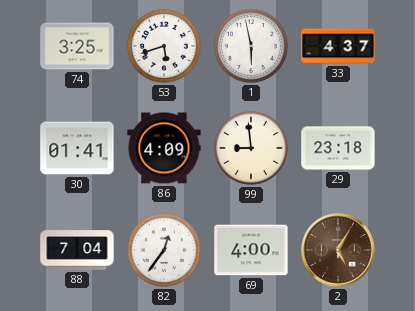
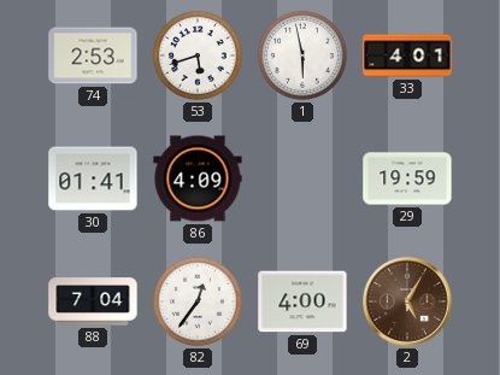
74: 3:25 -> 2:53
33: 4:37 -> 4:01
99: 8:59 -> none
29: 23:18 -> 19:59
